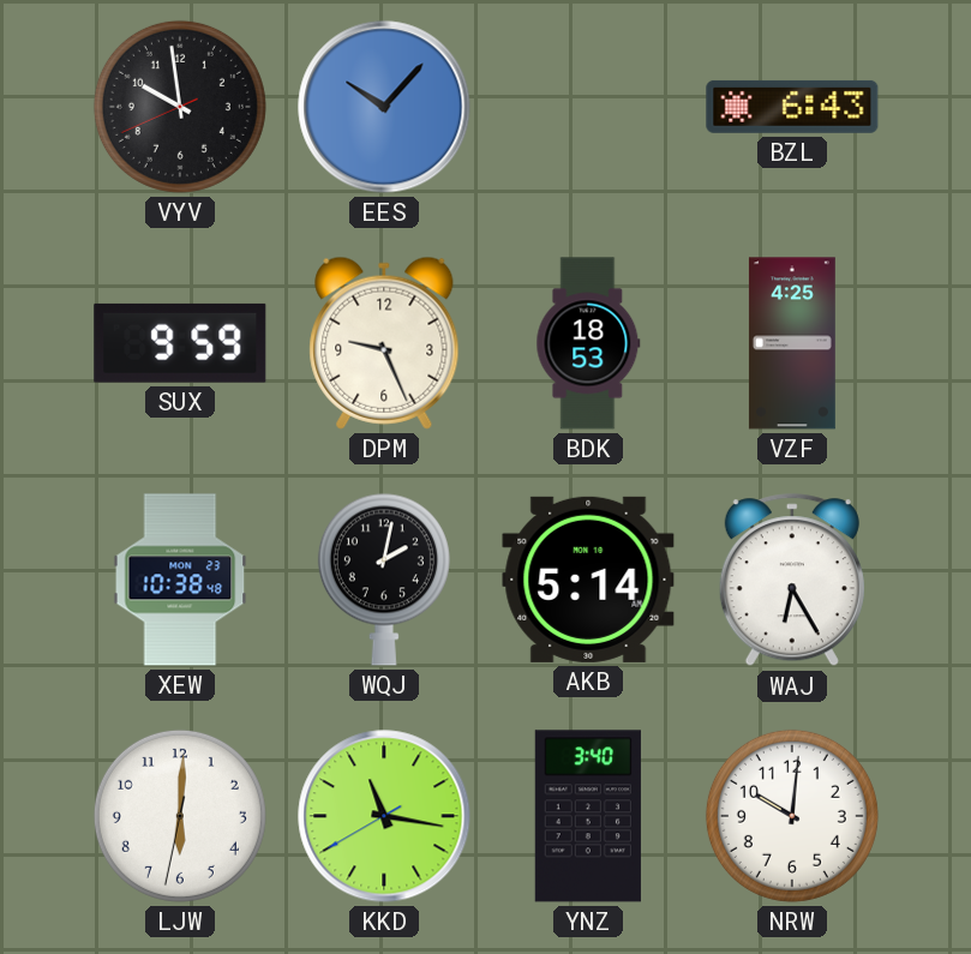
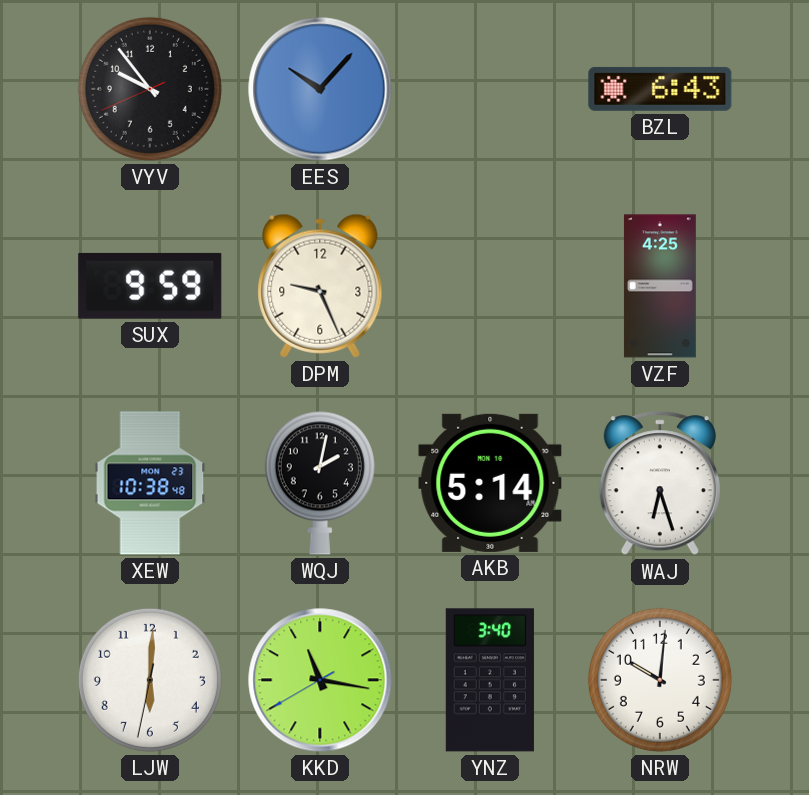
VYV: 9:58 -> 9:53
BDK: 18:53 -> none
WAJ: 6:25 -> 6:27
